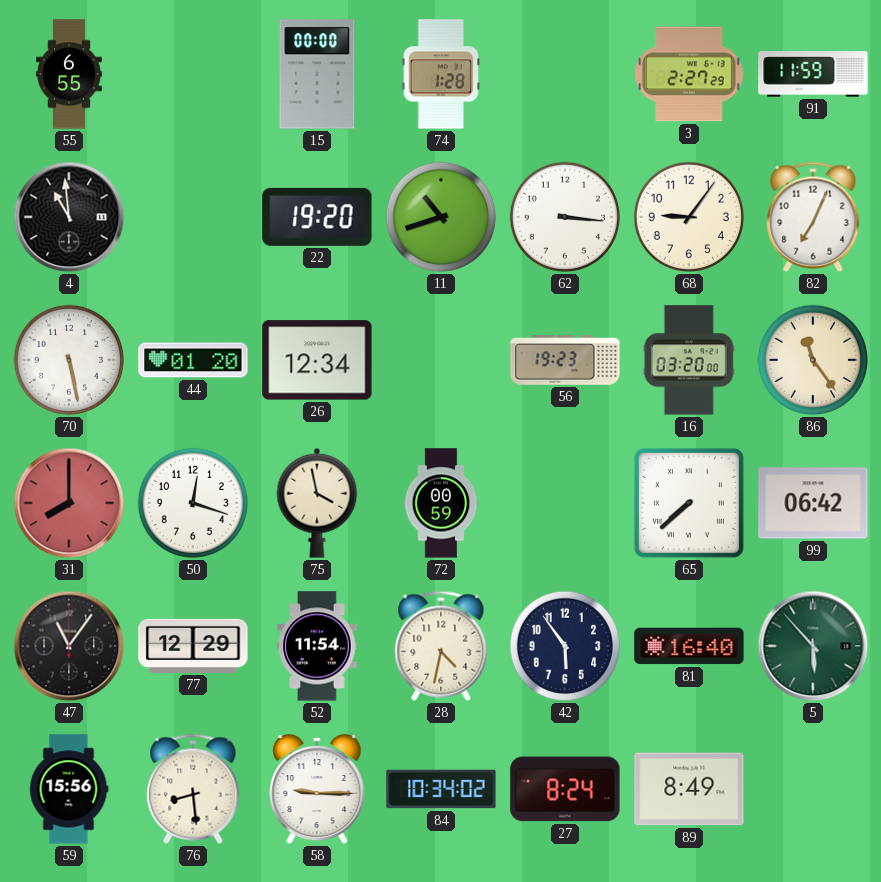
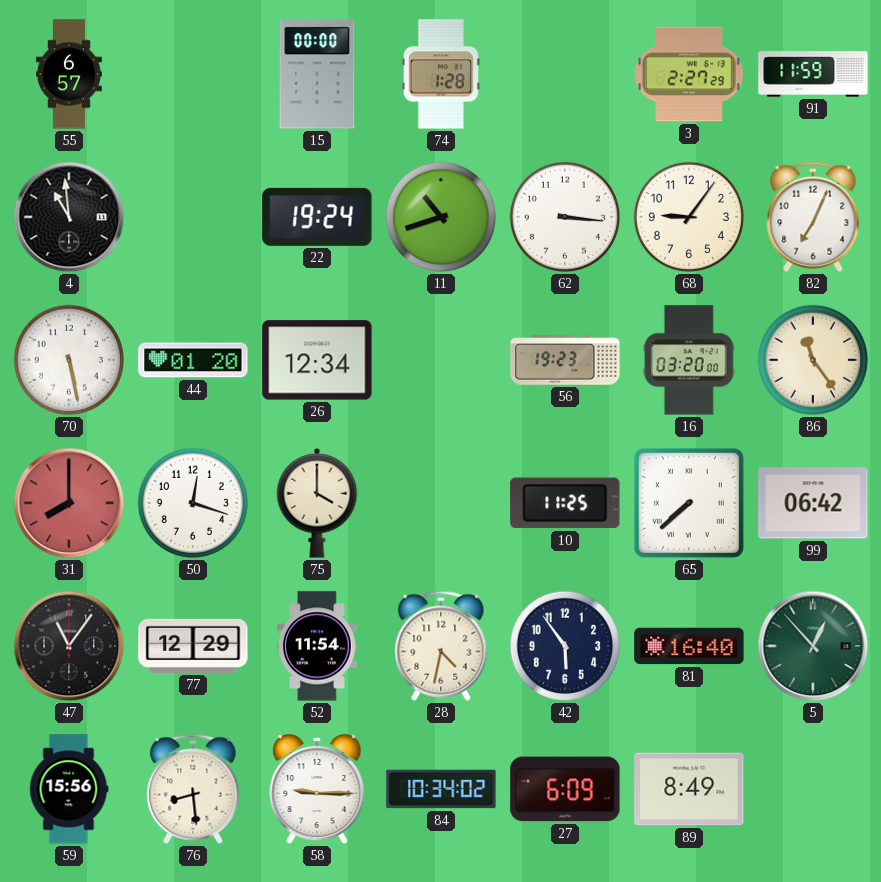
55: 6:55 -> 6:57
22: 19:20 -> 19:24
75: 3:58 -> 4:00
72: 00:59 -> none
10: none -> 11:25
5: 5:53 -> 12:53
27: 8:24 -> 6:09
